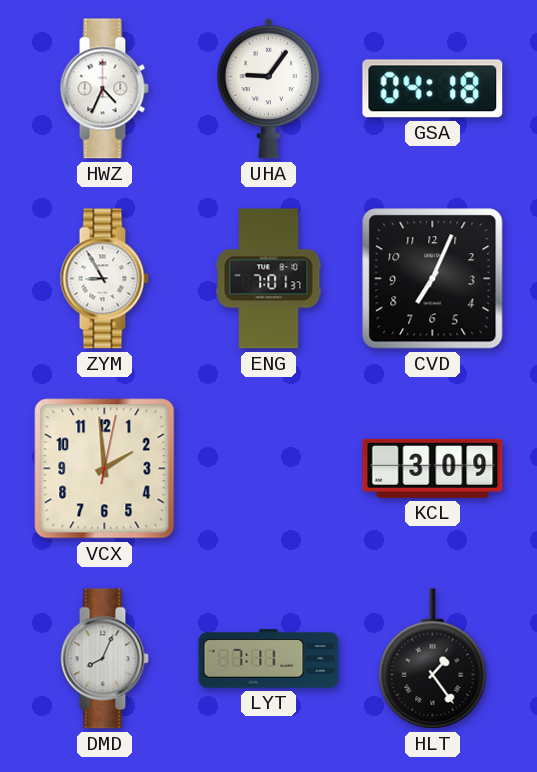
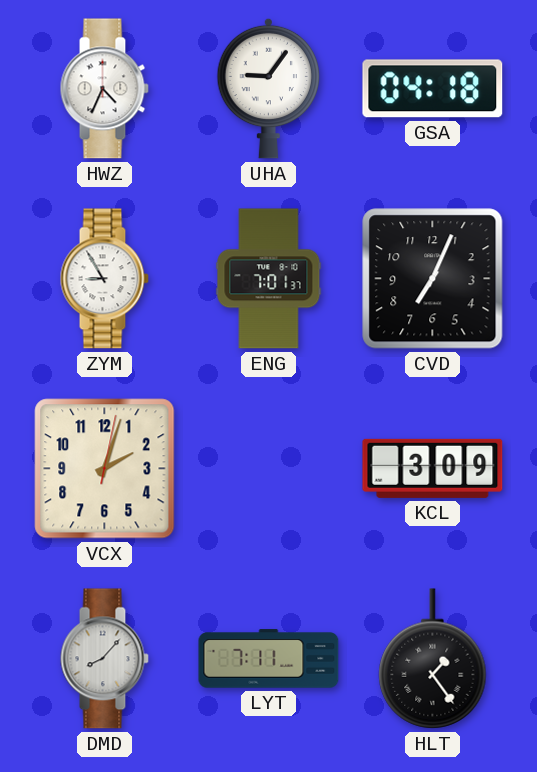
VCX: 1:59 -> 2:03
DMD: 8:04 -> 8:07
